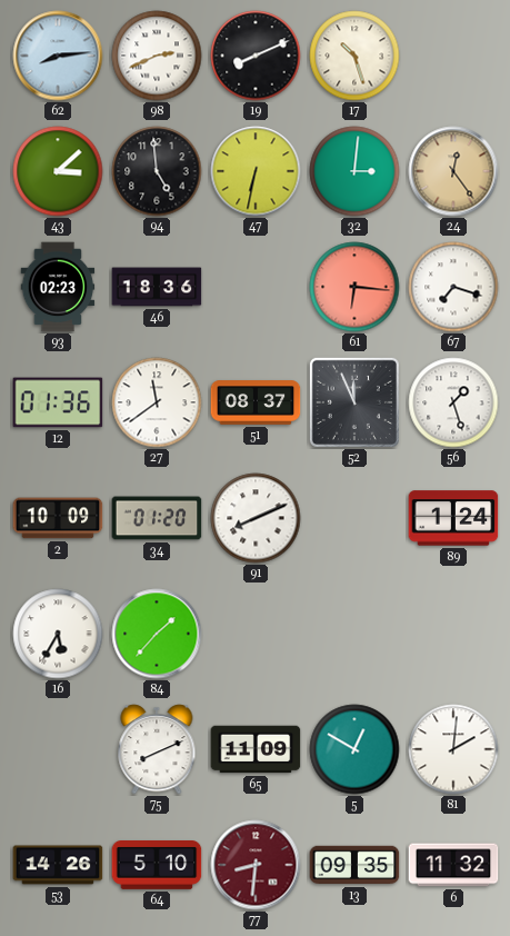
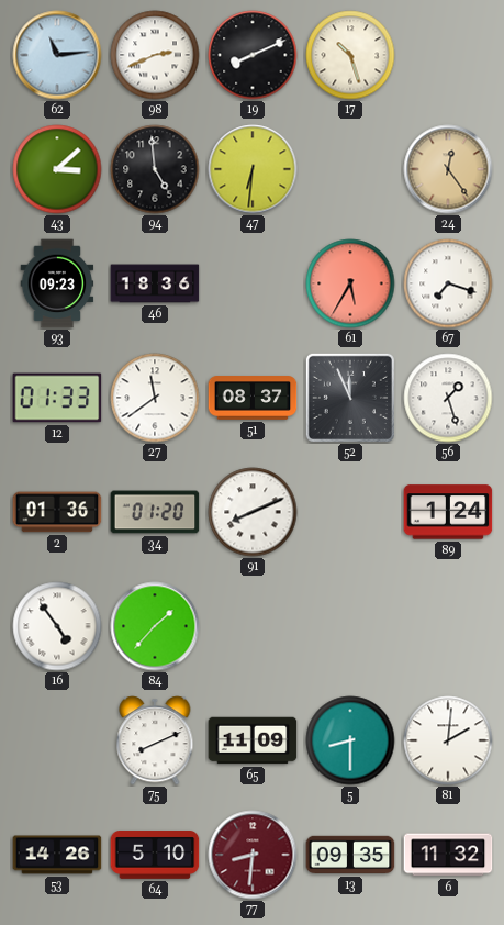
62: 8:14 -> 11:14
47: 6:32 -> 6:31
32: 3:01 -> none
93: 02:23 -> 09:23
61: 6:16 -> 5:35
12: 01:36 -> 01:33
2: 10:09 -> 01:36
16: 5:35 -> 4:54
5: 12:50 -> 8:30
